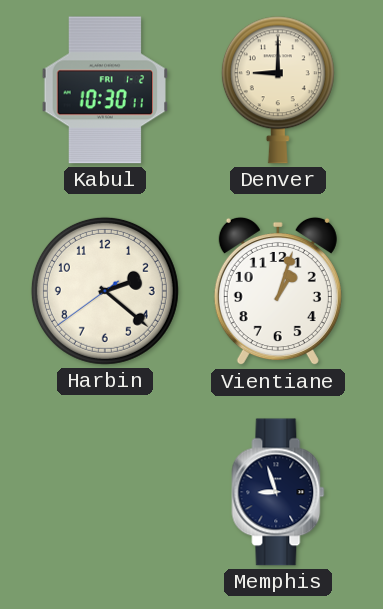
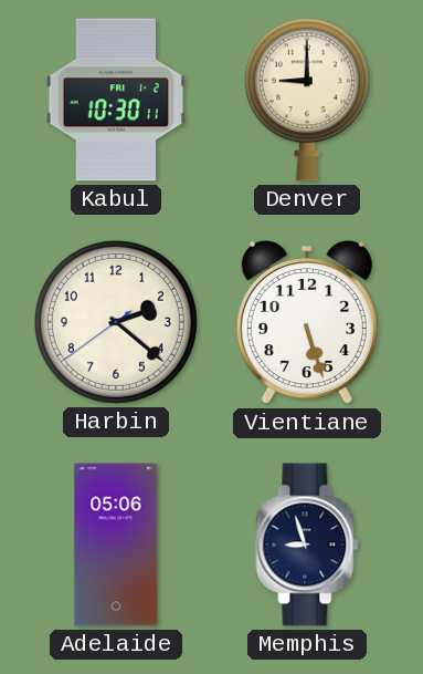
Vientiane: 1:03 -> 5:27
Adelaide: none -> 05:06
